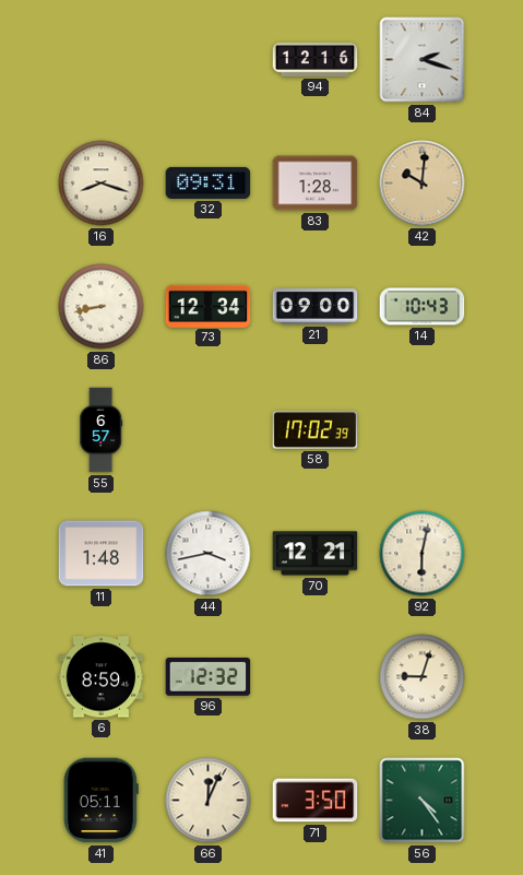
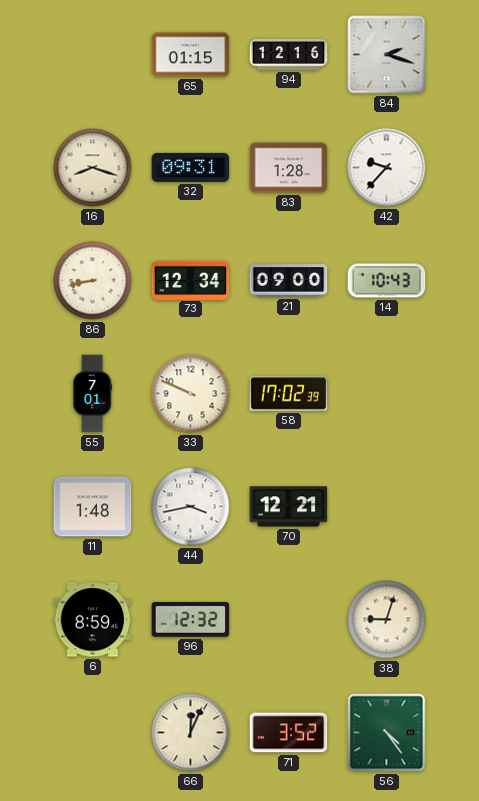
65: none -> 01:15
42: 10:01 -> 9:37
42 dial: champagne -> white
55: 6:57 -> 7:01
33: none -> 9:49
92: 6:02 -> none
41: 05:11 -> none
71: 3:50 -> 3:52
